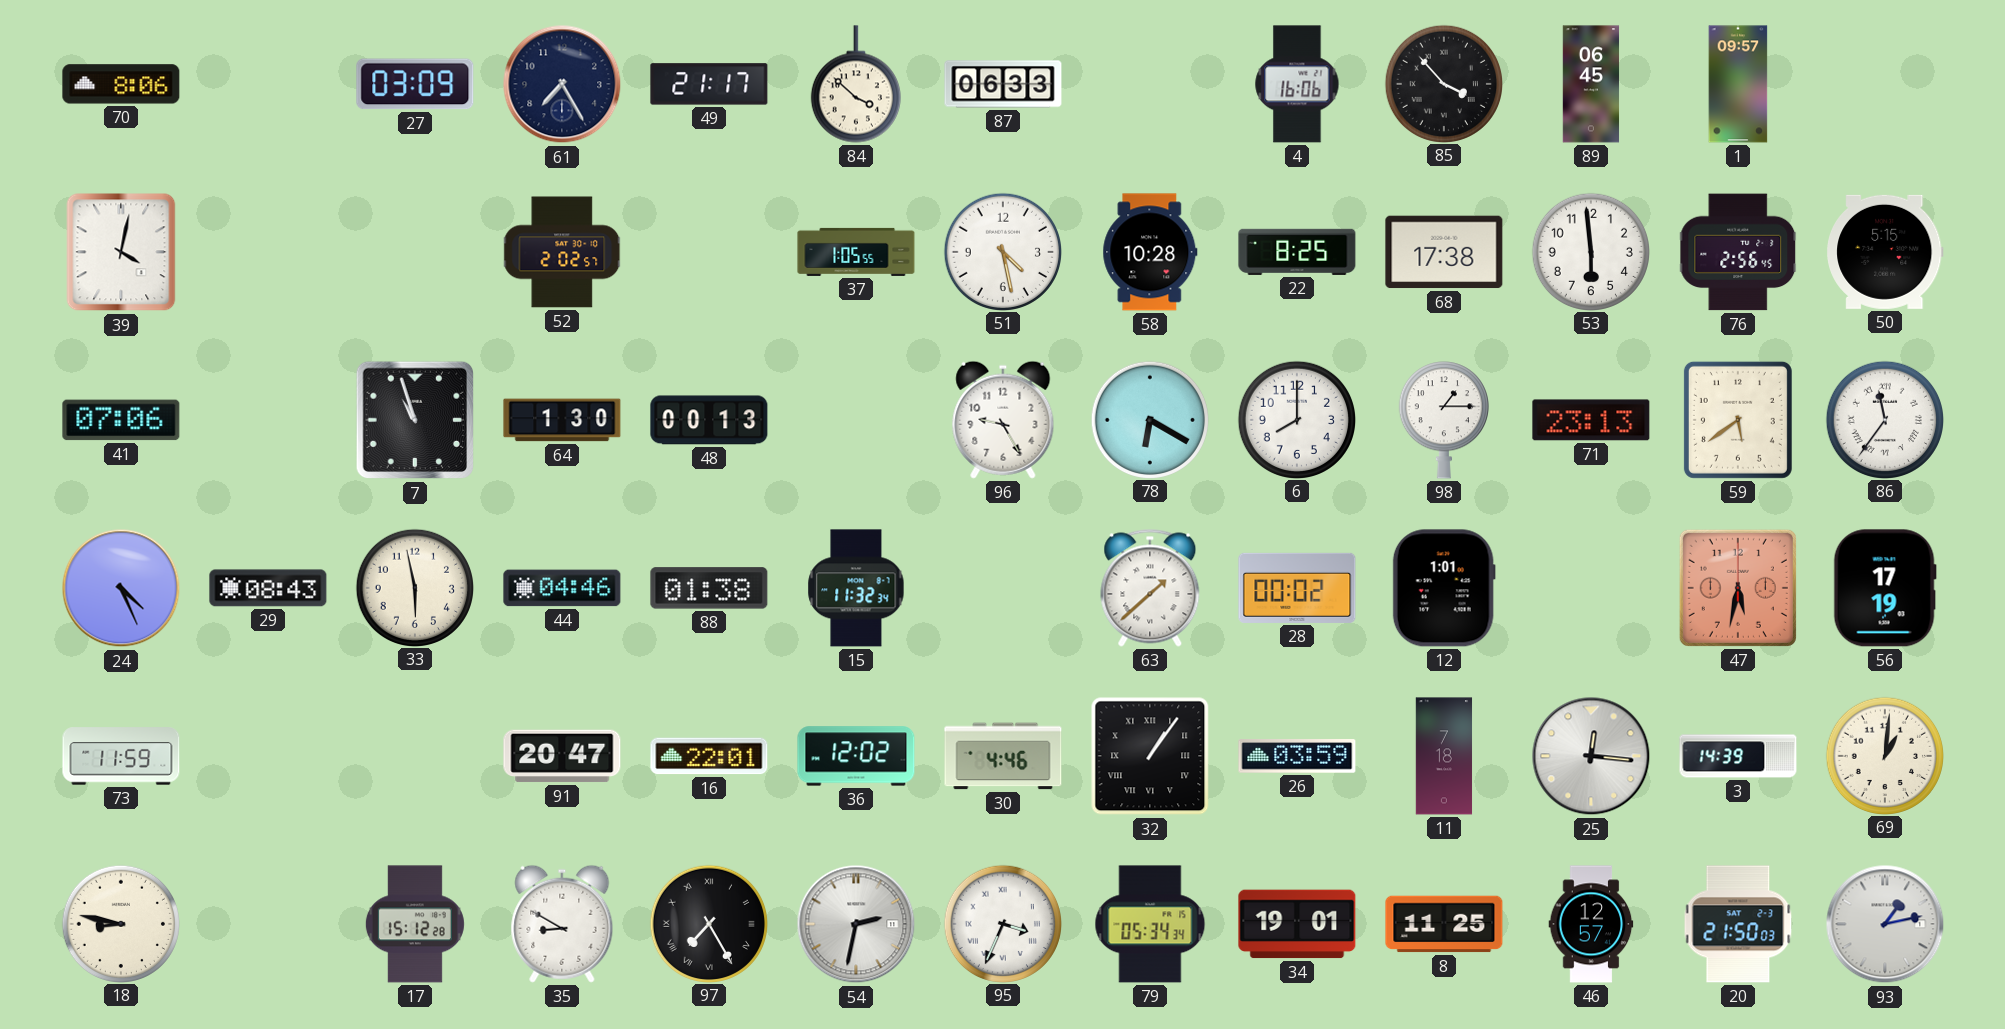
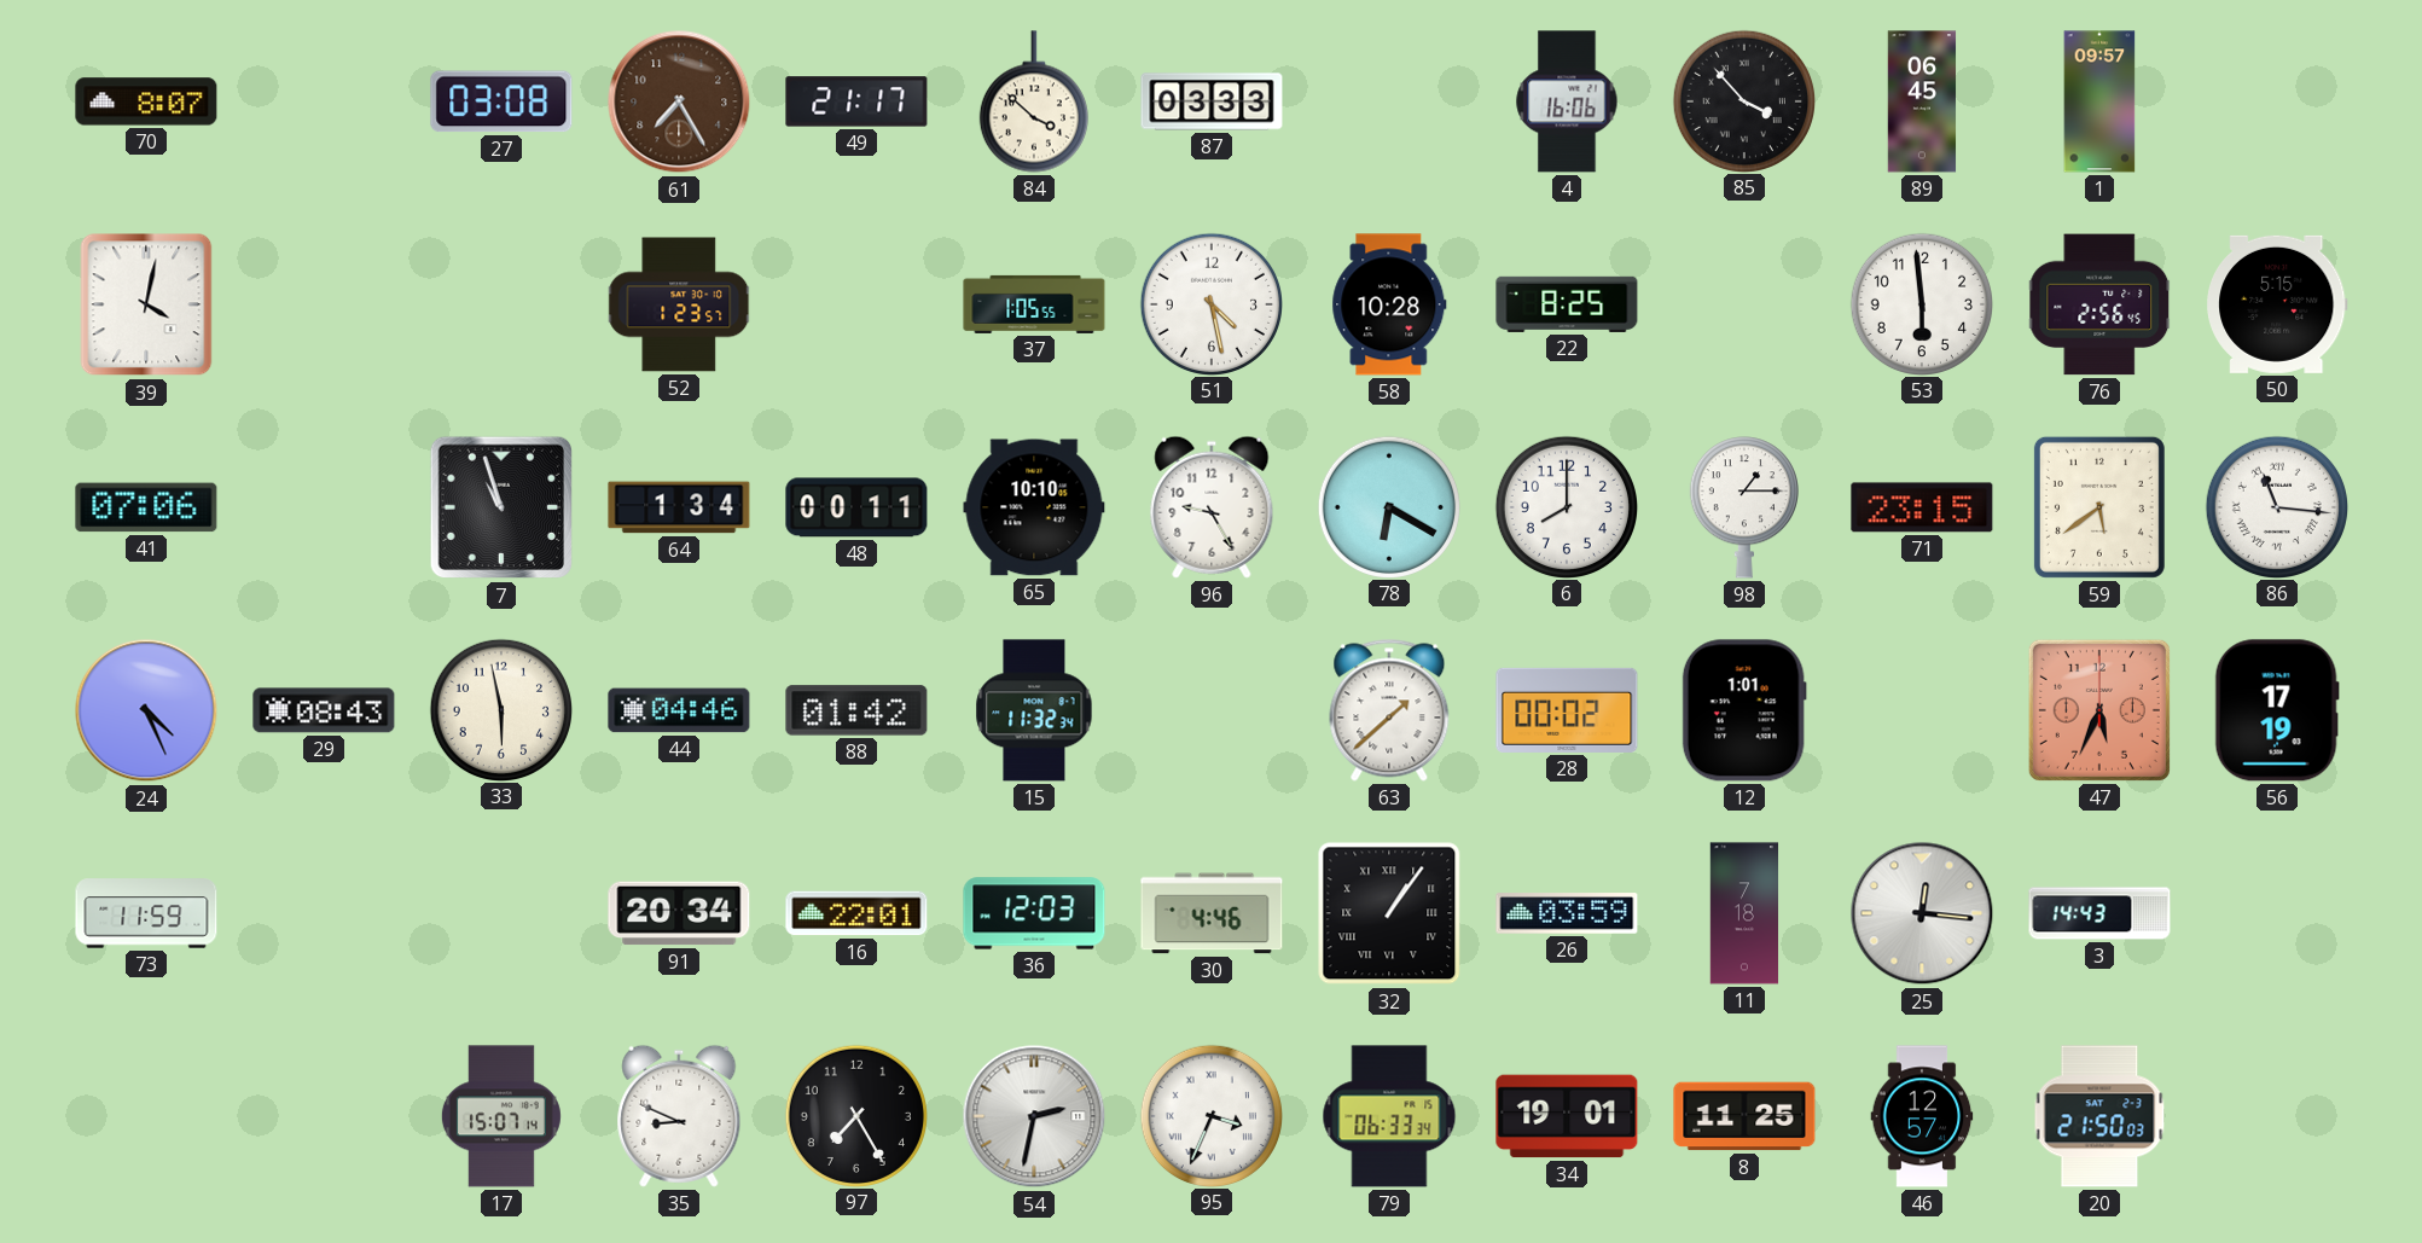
70: 8:06 -> 8:07
27: 03:09 -> 03:08
61 dial: navy -> brown
87: 06:33 -> 03:33
52: 2:02 -> 1:23
68: 17:38 -> none
64: 1:30 -> 1:34
48: 00:13 -> 00:11
65: none -> 10:10
71: 23:13 -> 23:15
86: 11:36 -> 11:16
88: 01:38 -> 01:42
47: 5:32 -> 5:34
91: 20:47 -> 20:34
36: 12:02 -> 12:03
3: 14:39 -> 14:43
69: 1:01 -> none
18: 8:47 -> none
17: 15:12 -> 15:07
35: 8:50 -> 8:49
97 numerals: Roman -> Arabic
79: 05:34 -> 06:33
93: 1:13 -> none
